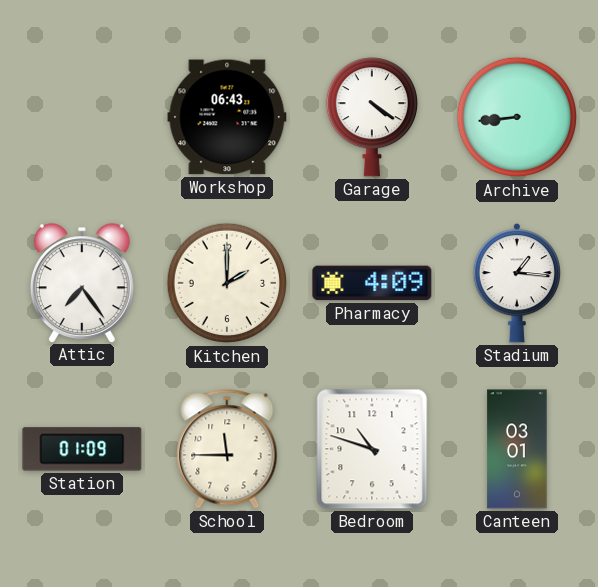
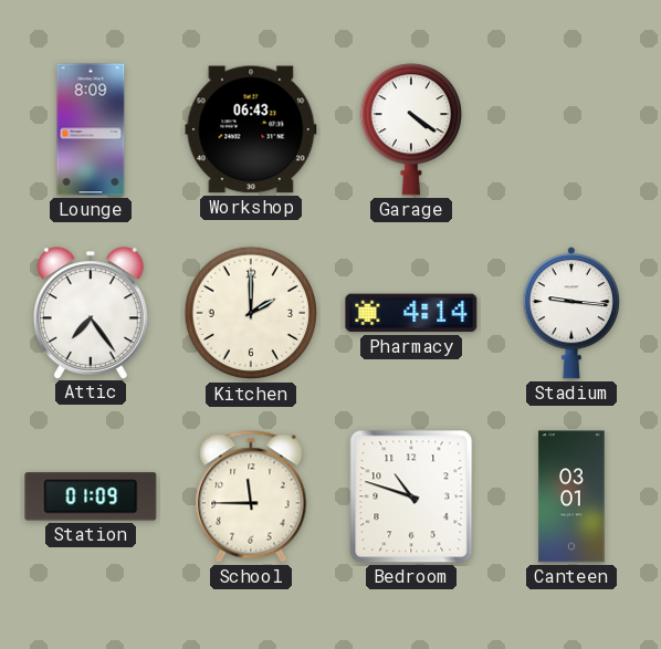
Lounge: none -> 8:09
Archive: 8:44 -> none
Pharmacy: 4:09 -> 4:14
Stadium: 1:16 -> 9:16
